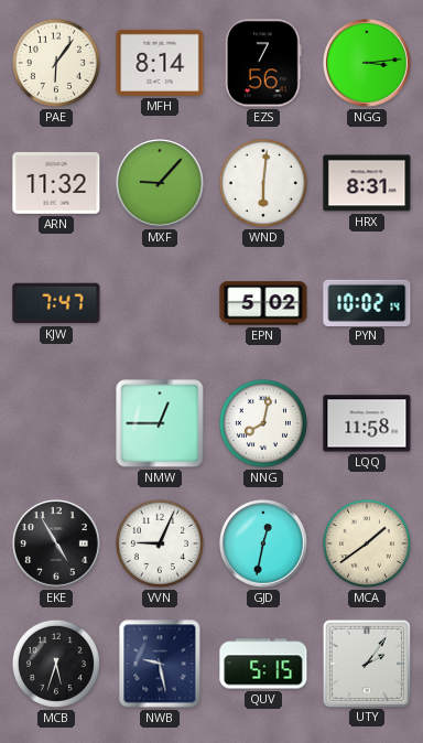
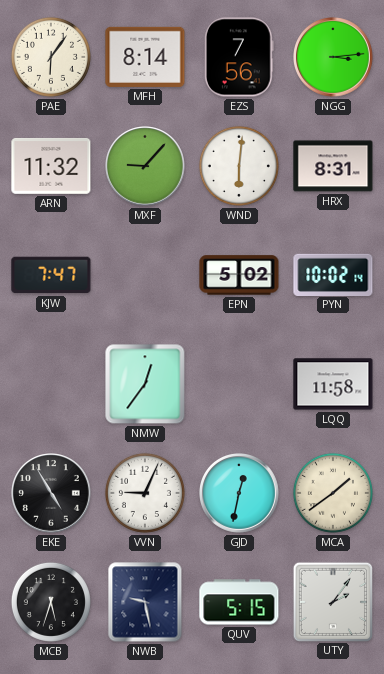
NMW: 12:45 -> 12:36
NNG: 8:02 -> none
